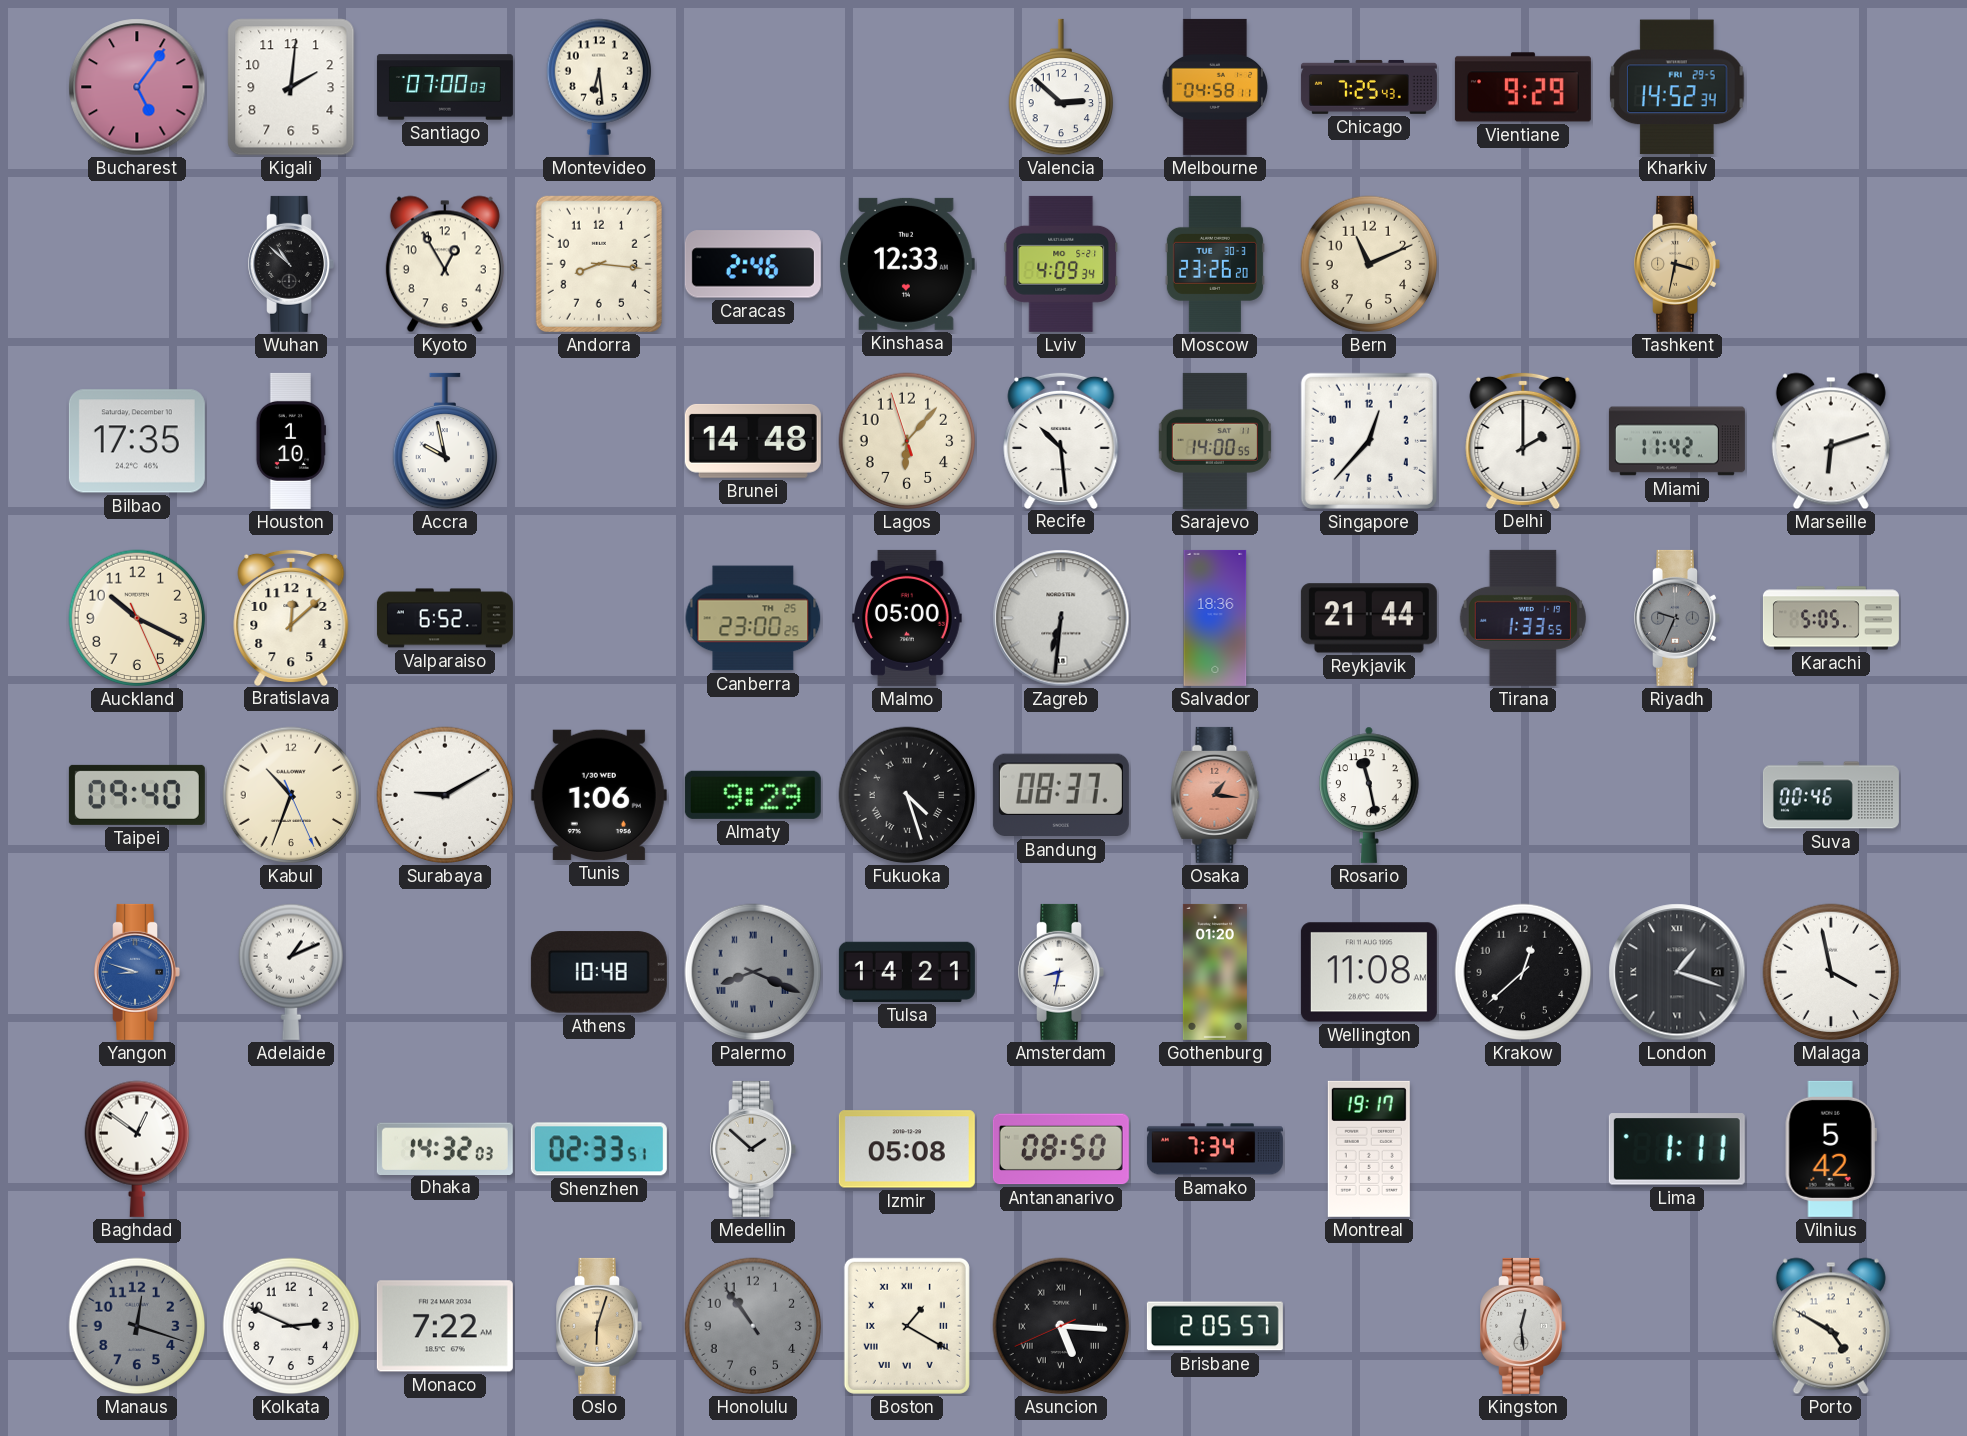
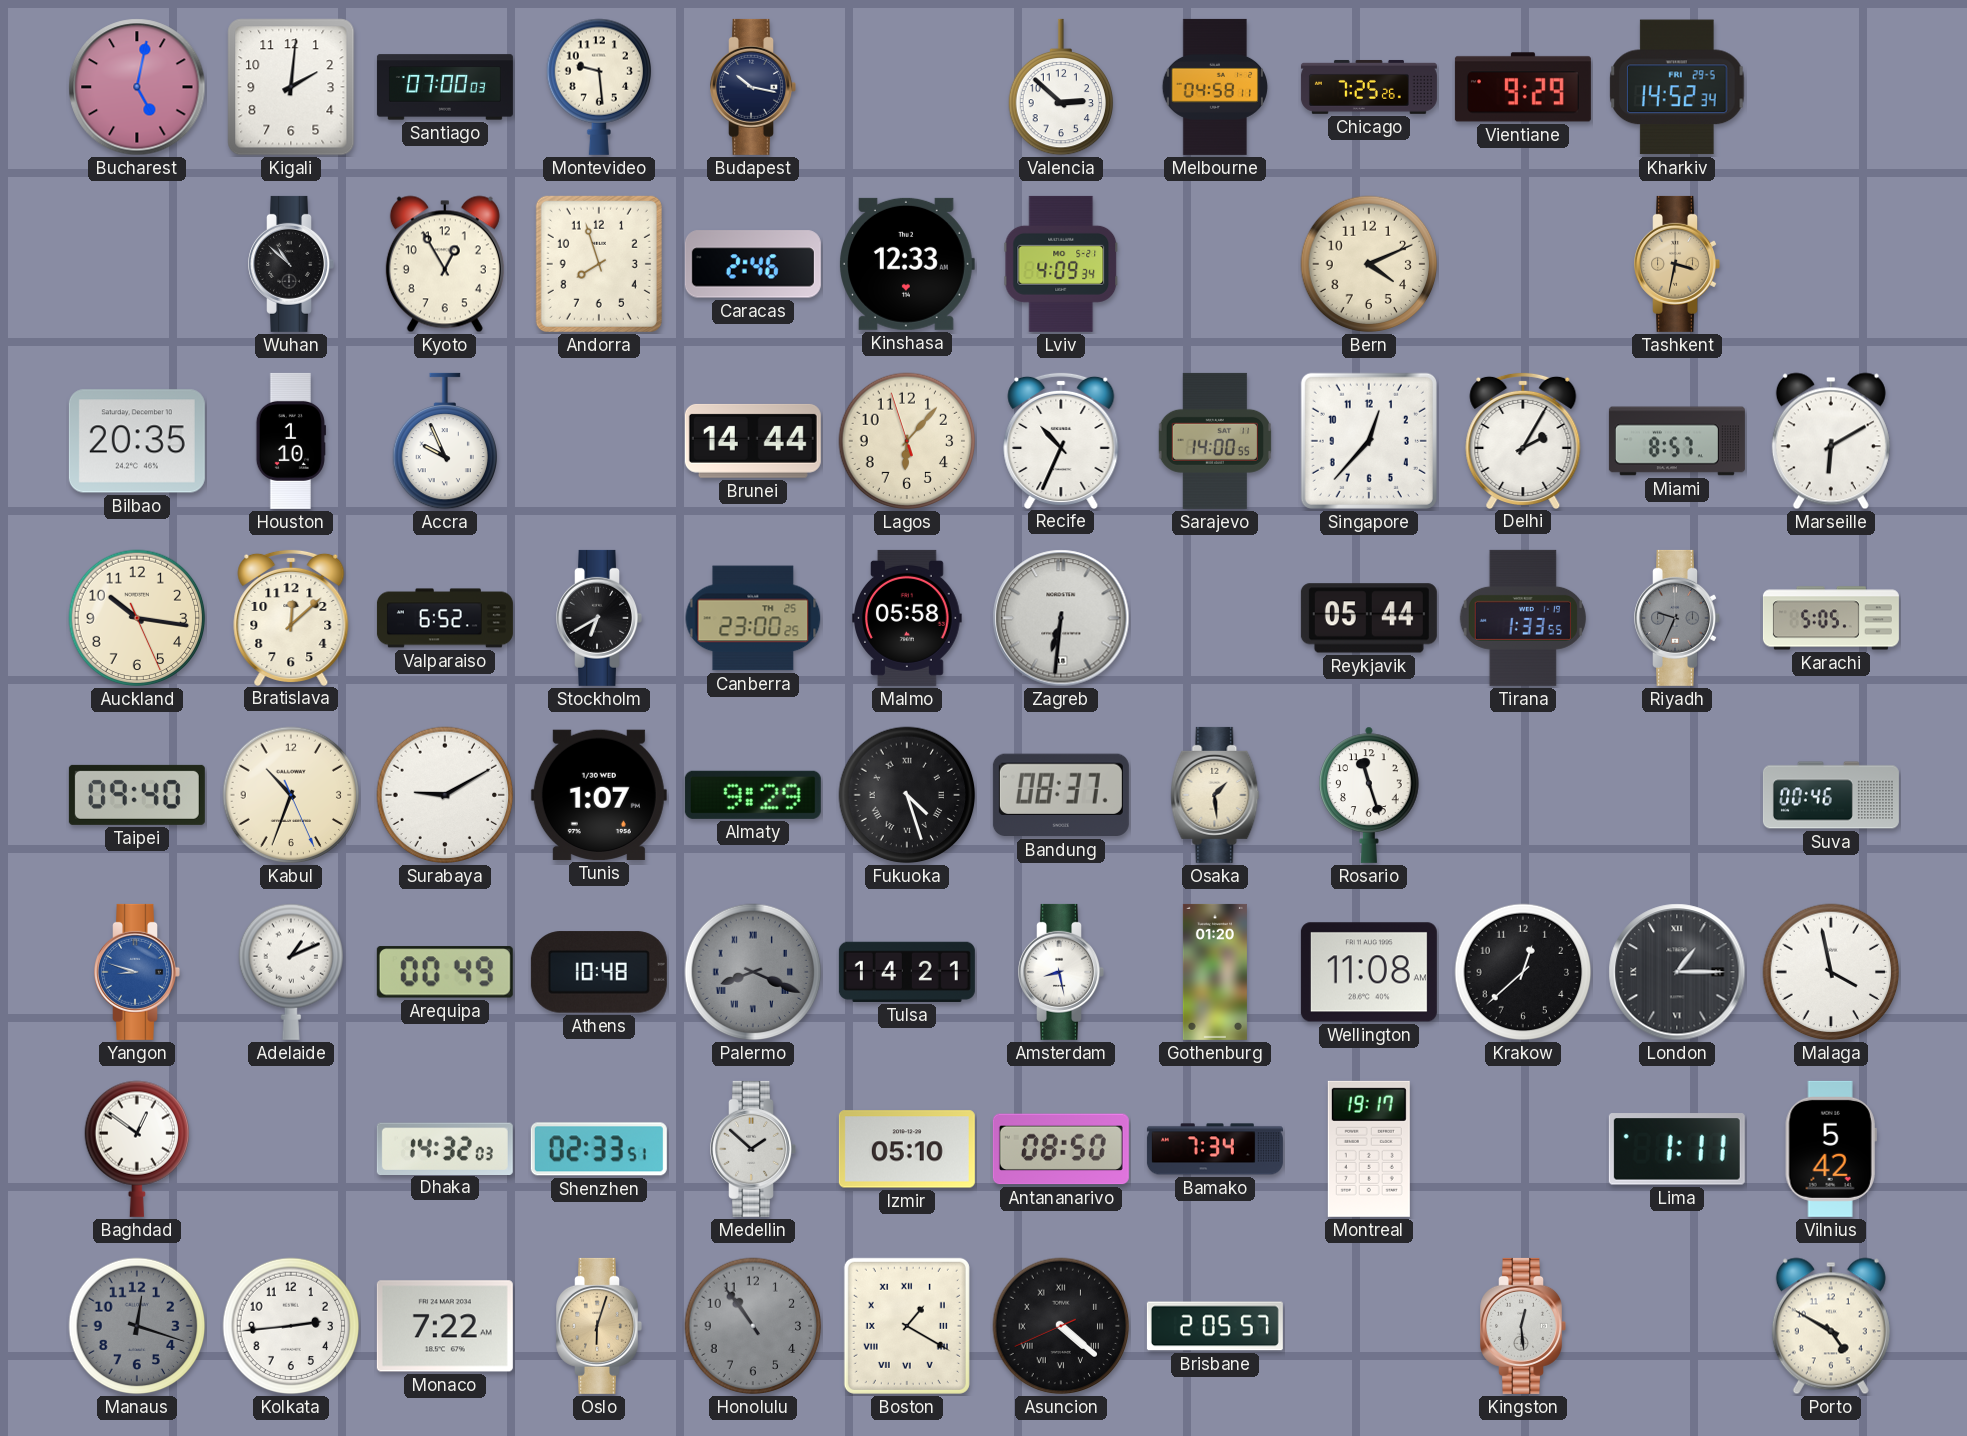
Bucharest: 5:06 -> 5:02
Montevideo: 6:29 -> 9:29
Budapest: none -> 10:17
Chicago: 7:25:43 -> 7:25:26
Andorra: 8:16 -> 7:57
Moscow: 23:26 -> none
Bern: 11:11 -> 4:11
Bilbao: 17:35 -> 20:35
Accra: 9:58 -> 9:56
Brunei: 14:48 -> 14:44
Recife: 10:29 -> 10:34
Delhi: 2:00 -> 2:05
Miami: 11:42 -> 8:57
Marseille: 6:12 -> 6:10
Auckland: 10:19 -> 10:16
Stockholm: none -> 6:40
Malmo: 05:00 -> 05:58
Salvador: 18:36 -> none
Reykjavik: 21:44 -> 05:44
Tunis: 1:06 -> 1:07
Osaka: 1:16 -> 1:29
Osaka dial: salmon -> cream
Rosario: 11:28 -> 11:27
Arequipa: none -> 00:49
Amsterdam: 8:32 -> 8:28
London: 1:18 -> 1:15
Izmir: 05:08 -> 05:10
Kolkata: 2:49 -> 2:44
Asuncion: 5:15 -> 4:21
